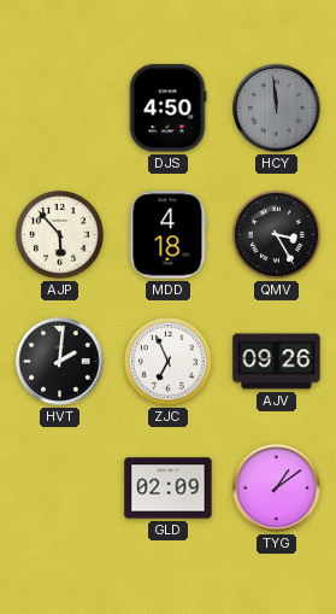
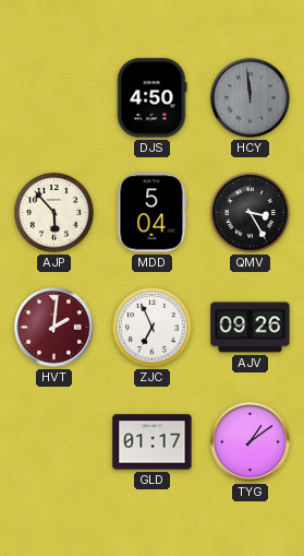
MDD: 4:18 -> 5:04
HVT dial: black -> burgundy
GLD: 02:09 -> 01:17
